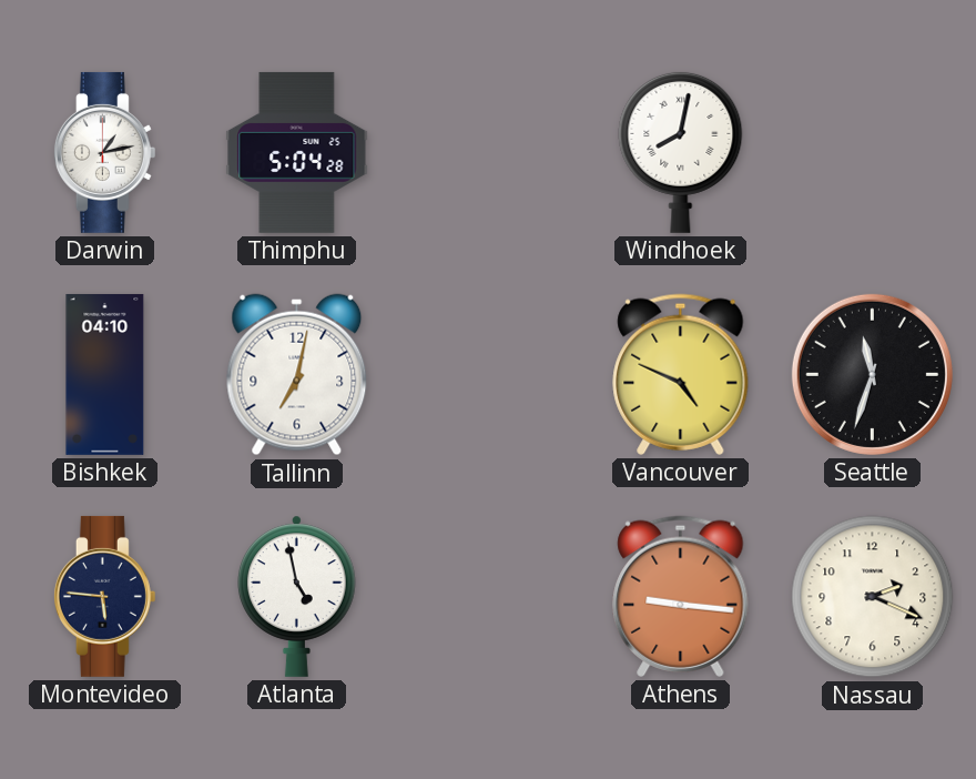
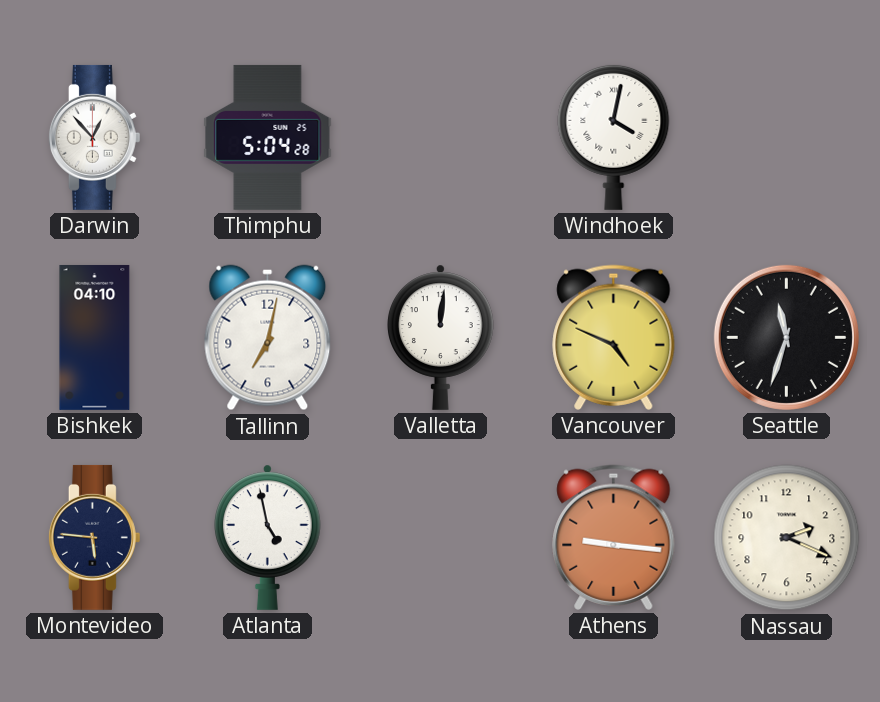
Darwin: 1:13 -> 12:53
Windhoek: 8:02 -> 4:02
Valletta: none -> 12:01
